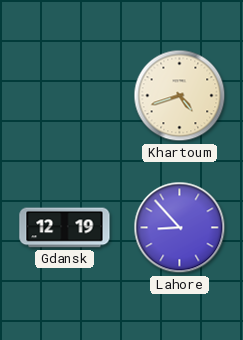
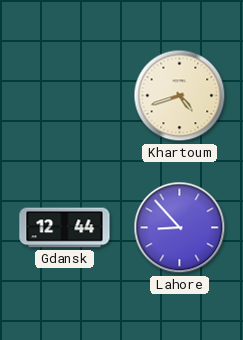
Gdansk: 12:19 -> 12:44
